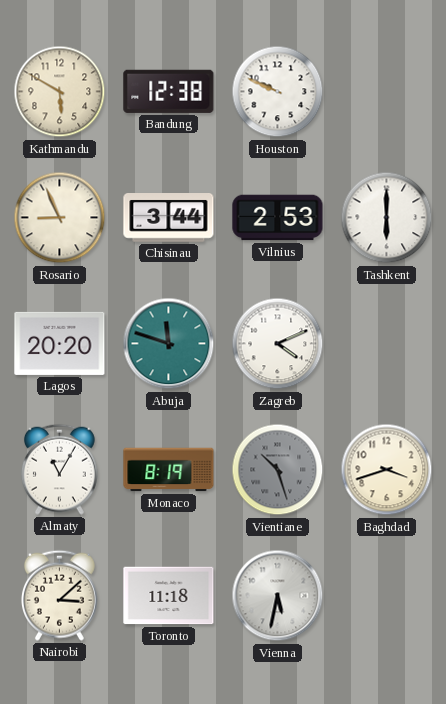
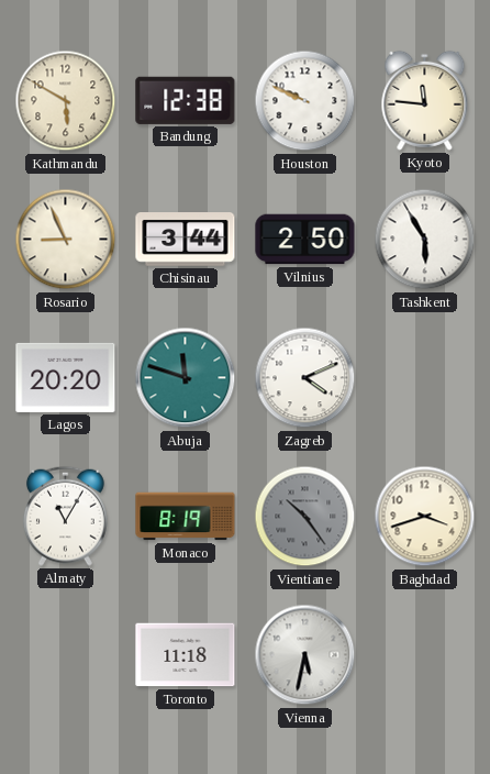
Kyoto: none -> 11:46
Vilnius: 2:53 -> 2:50
Tashkent: 6:00 -> 5:55
Vientiane: 10:27 -> 10:24
Nairobi: 3:08 -> none
